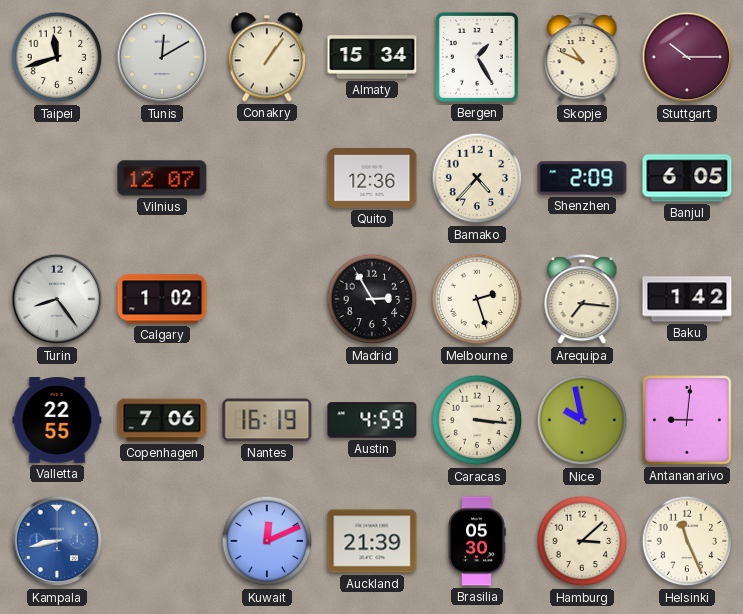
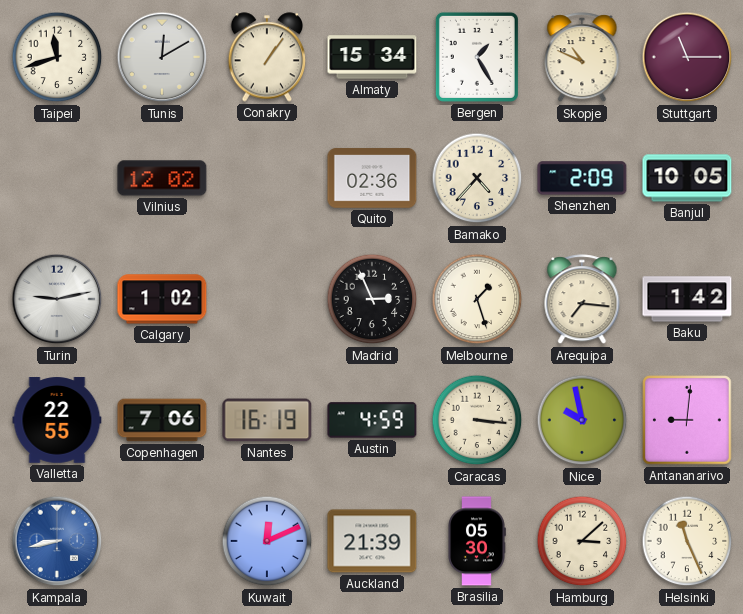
Stuttgart: 10:15 -> 11:15
Vilnius: 12:07 -> 12:02
Quito: 12:36 -> 02:36
Banjul: 6:05 -> 10:05
Turin: 8:24 -> 9:13
Madrid: 2:55 -> 2:56
Melbourne: 2:27 -> 1:27
